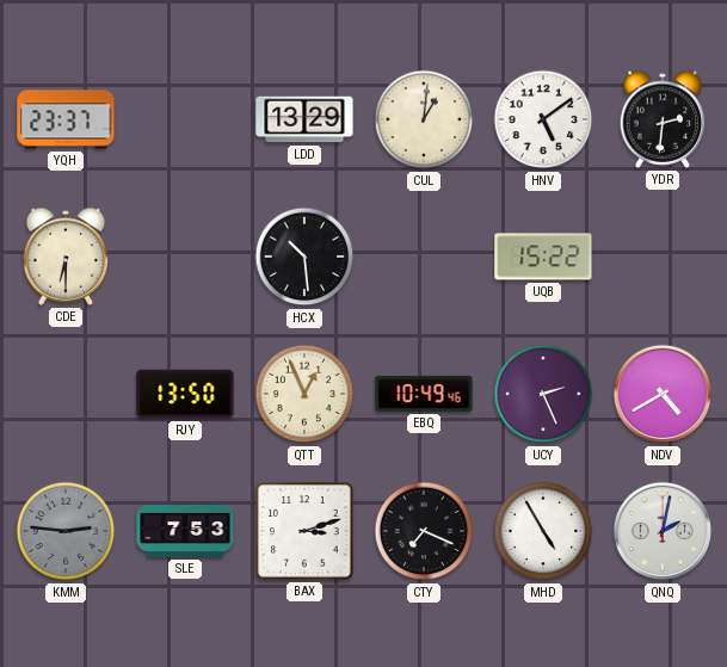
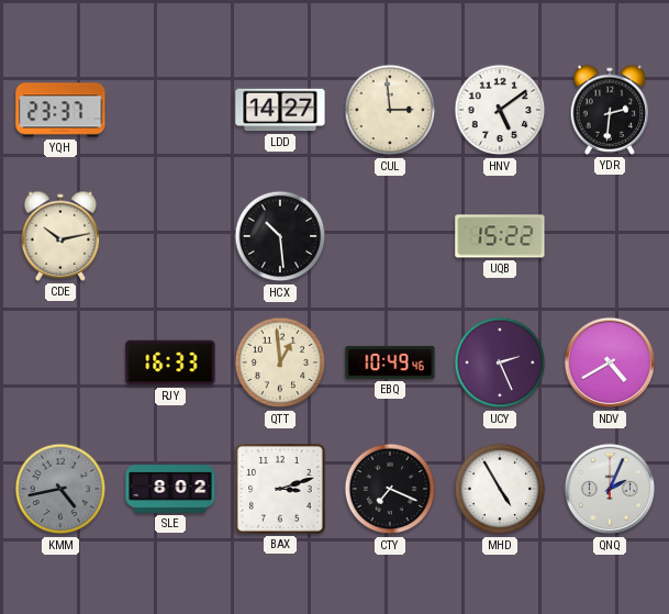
LDD: 13:29 -> 14:27
CUL: 1:01 -> 2:59
CDE: 6:30 -> 10:13
RJY: 13:50 -> 16:33
QTT: 12:56 -> 12:59
KMM: 2:46 -> 4:43
SLE: 7:53 -> 8:02
QNQ: 2:02 -> 2:04
